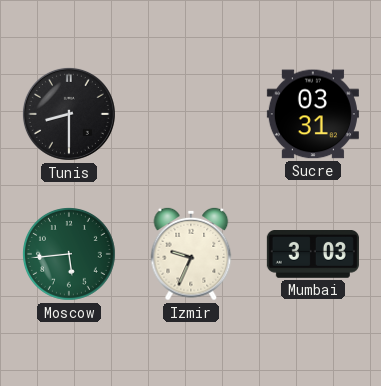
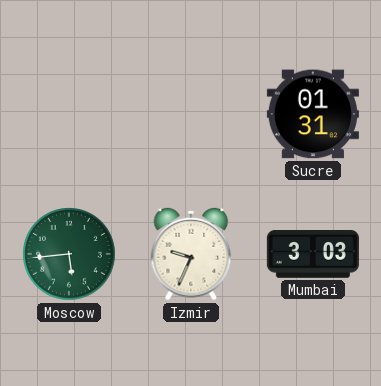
Tunis: 8:30 -> none
Sucre: 03:31 -> 01:31
